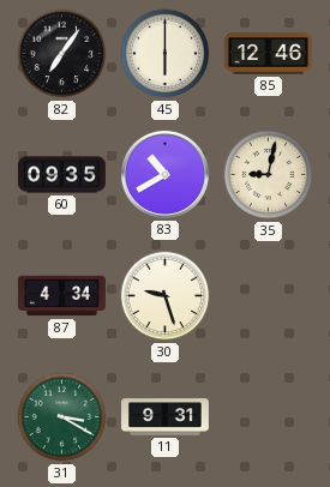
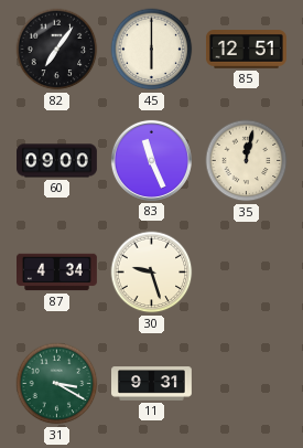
85: 12:46 -> 12:51
60: 09:35 -> 09:00
83: 10:40 -> 11:26
35: 9:02 -> 12:02
